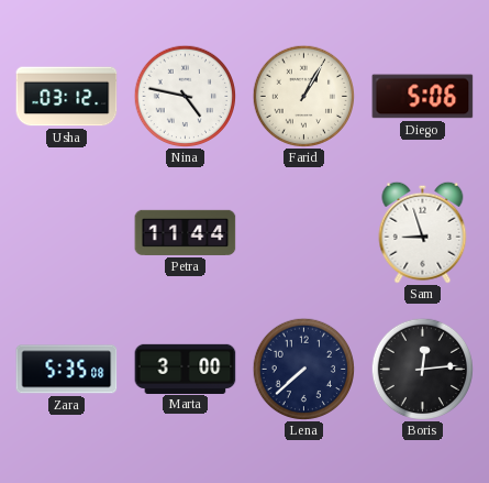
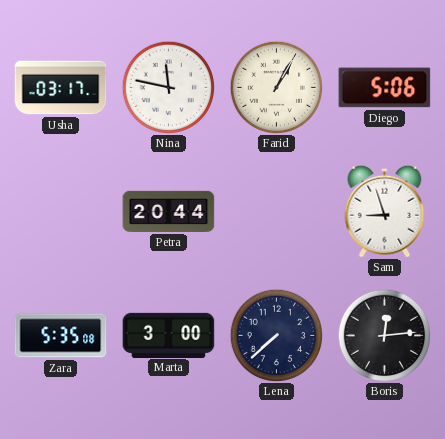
Usha: 03:12 -> 03:17
Nina: 4:47 -> 11:47
Petra: 11:44 -> 20:44
